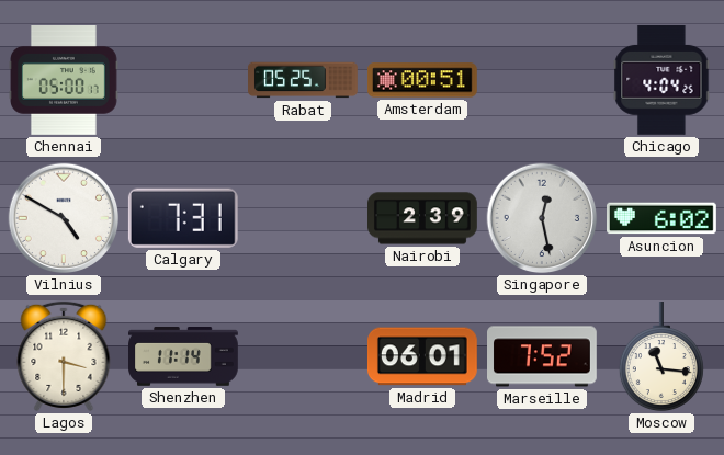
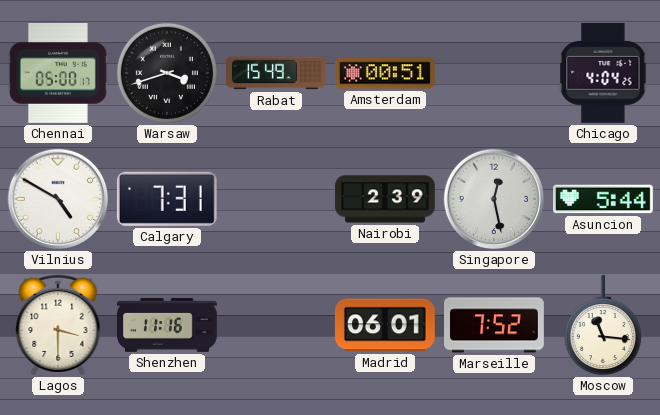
Warsaw: none -> 3:42
Rabat: 05:25 -> 15:49
Asuncion: 6:02 -> 5:44
Shenzhen: 11:14 -> 11:16
